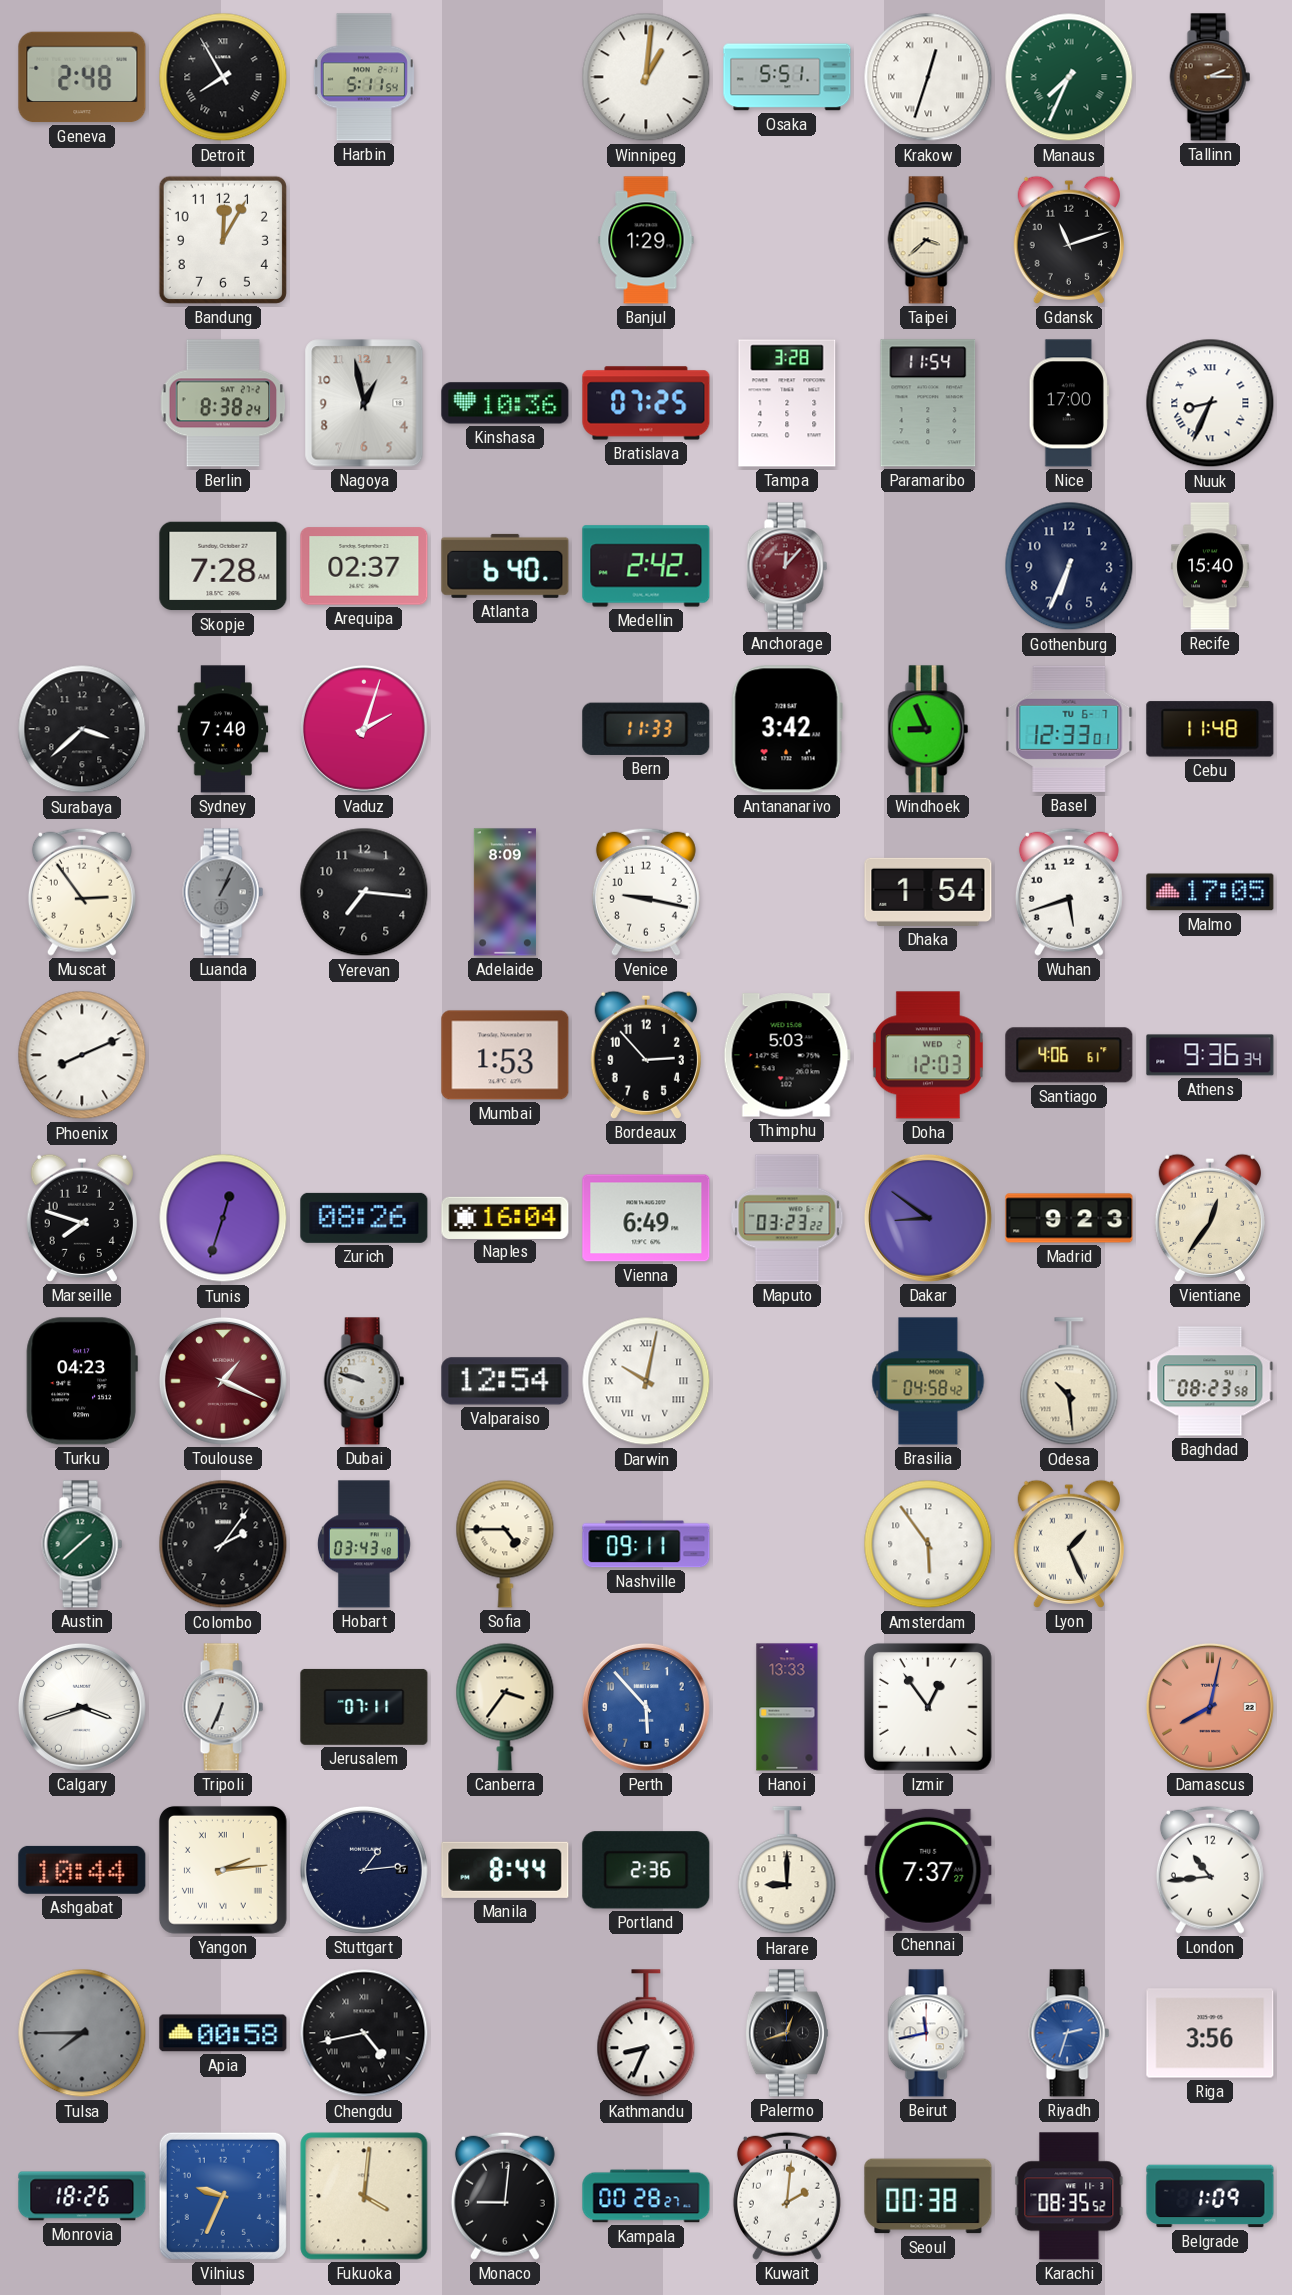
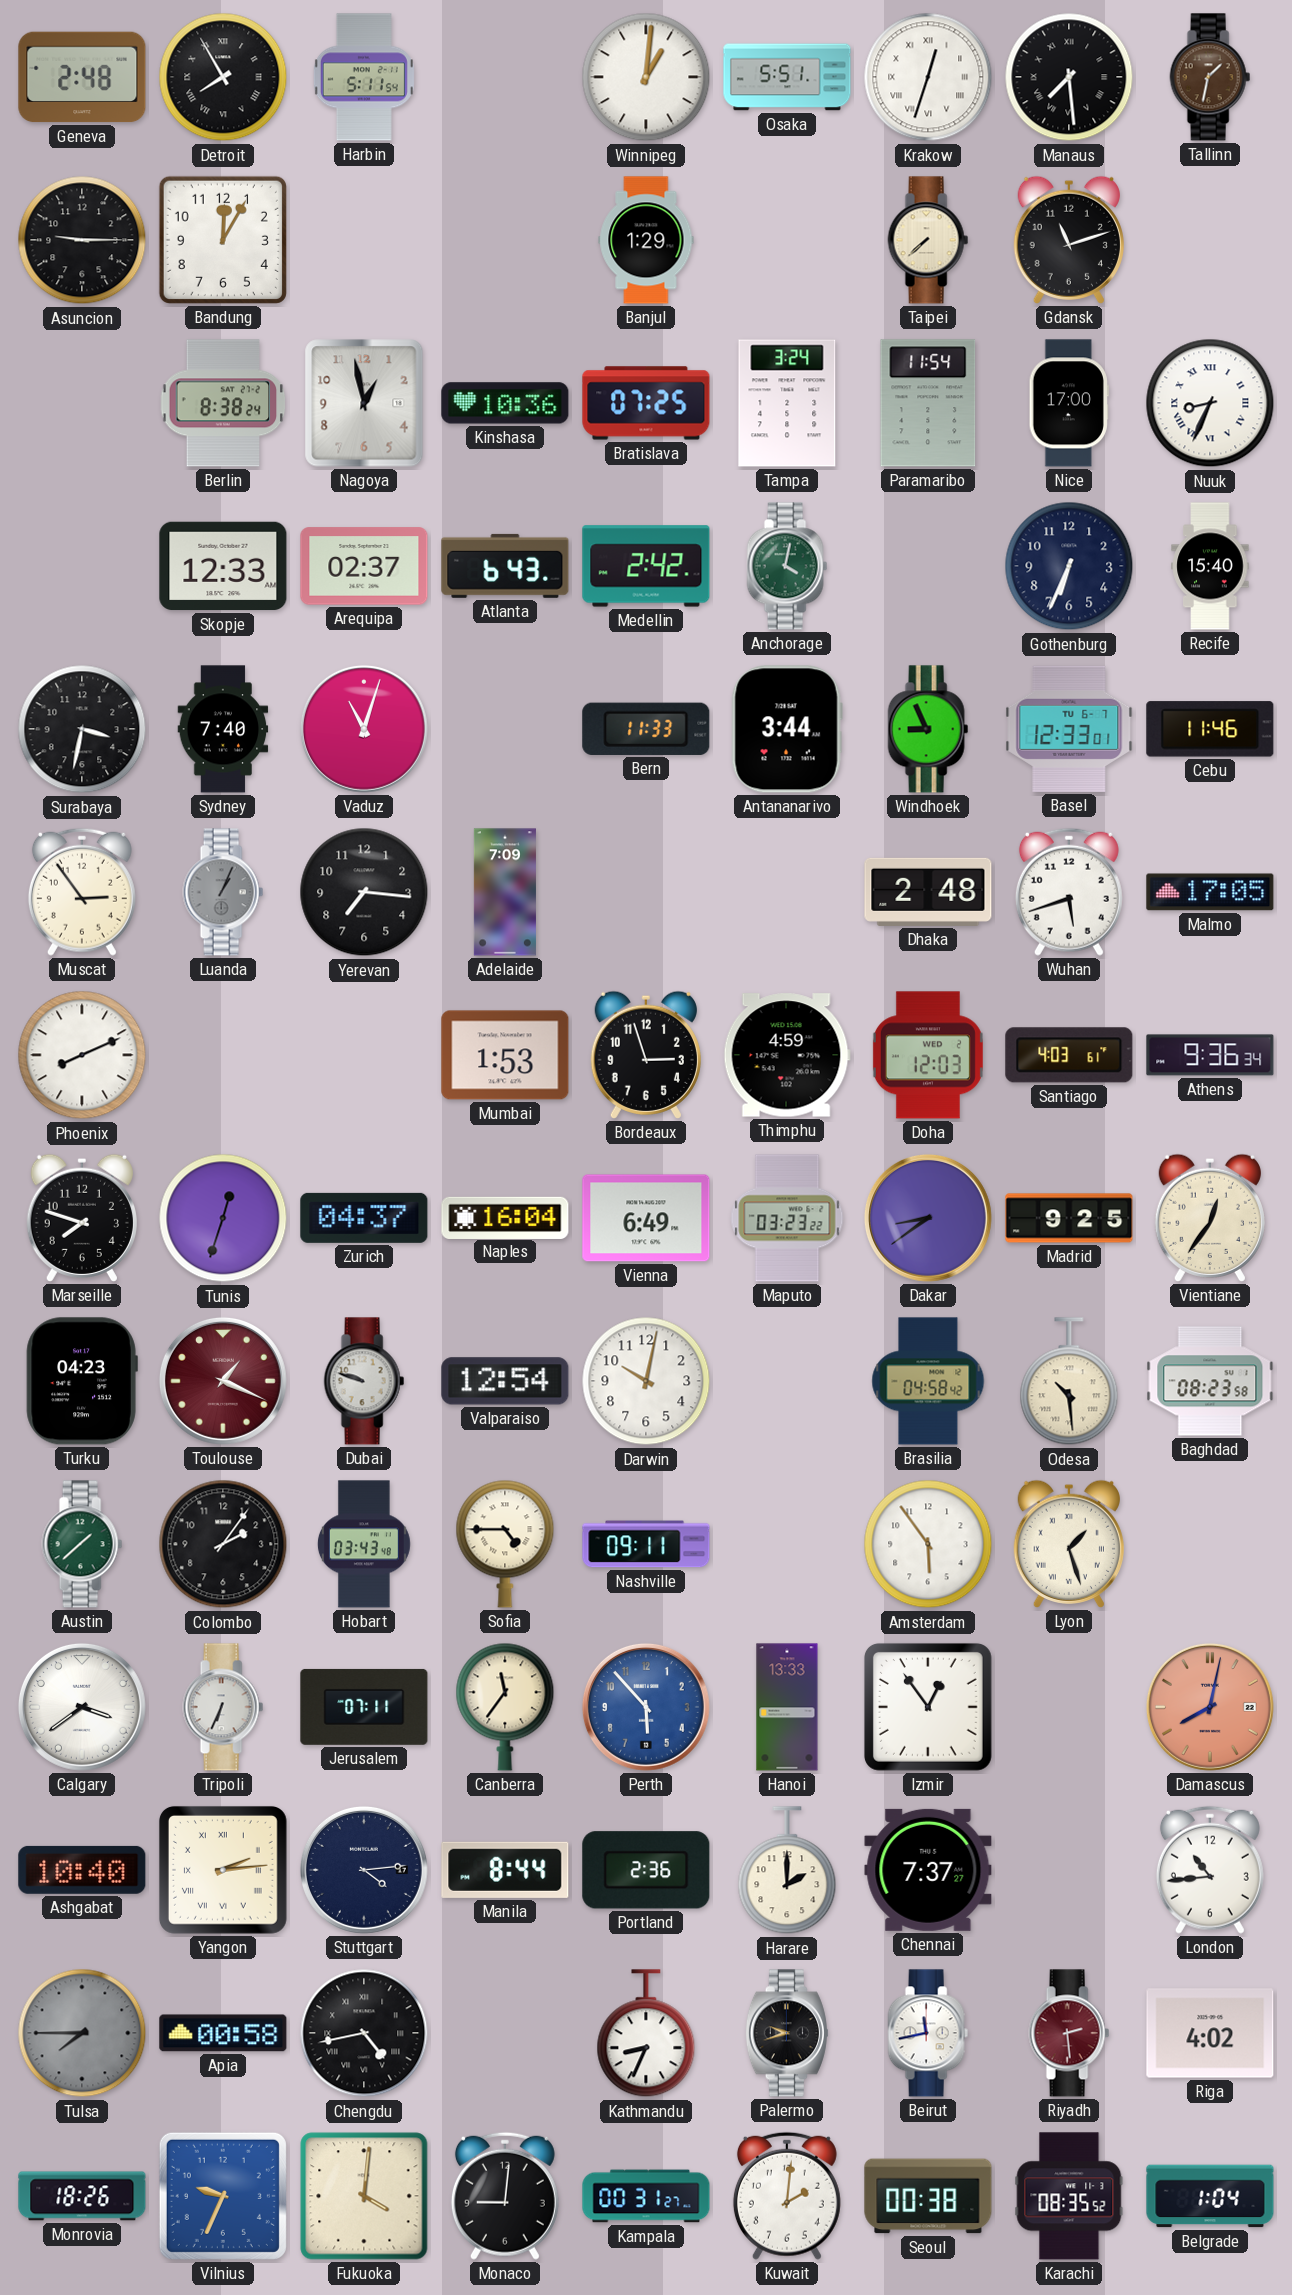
Manaus: 7:34 -> 7:29
Manaus dial: green -> black
Tallinn: 2:15 -> 1:32
Asuncion: none -> 9:15
Taipei: 3:38 -> 7:38
Tampa: 3:28 -> 3:24
Skopje: 7:28 -> 12:33
Atlanta: 6:40 -> 6:43
Anchorage: 12:07 -> 4:02
Anchorage dial: burgundy -> green
Surabaya: 3:38 -> 3:32
Vaduz: 2:03 -> 11:03
Antananarivo: 3:42 -> 3:44
Cebu: 11:48 -> 11:46
Adelaide: 8:09 -> 7:09
Venice: 9:17 -> none
Dhaka: 1:54 -> 2:48
Bordeaux: 2:53 -> 2:57
Thimphu: 5:03 -> 4:59
Santiago: 4:06 -> 4:03
Zurich: 08:26 -> 04:37
Dakar: 8:51 -> 8:39
Madrid: 9:23 -> 9:25
Darwin numerals: Roman -> Arabic
Lyon: 1:26 -> 1:27
Calgary: 3:42 -> 3:39
Canberra: 3:36 -> 11:36
Ashgabat: 10:44 -> 10:40
Stuttgart: 1:14 -> 4:14
Harare: 9:00 -> 2:00
Palermo: 12:42 -> 9:42
Riyadh: 2:33 -> 2:29
Riyadh dial: blue -> burgundy
Riga: 3:56 -> 4:02
Kampala: 00:28 -> 00:31
Belgrade: 1:09 -> 1:04
